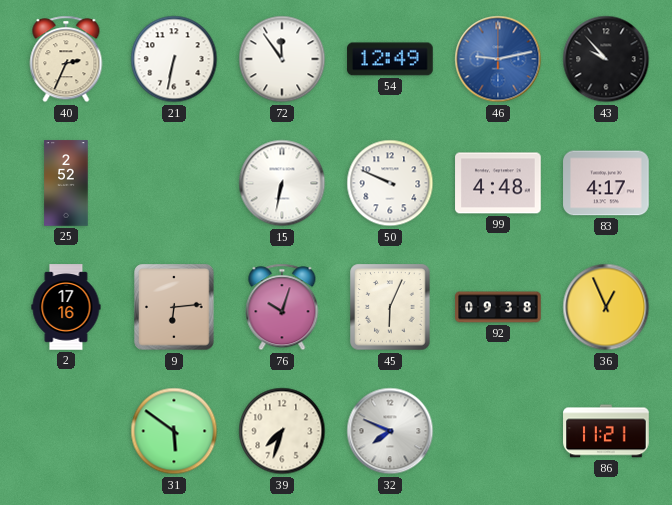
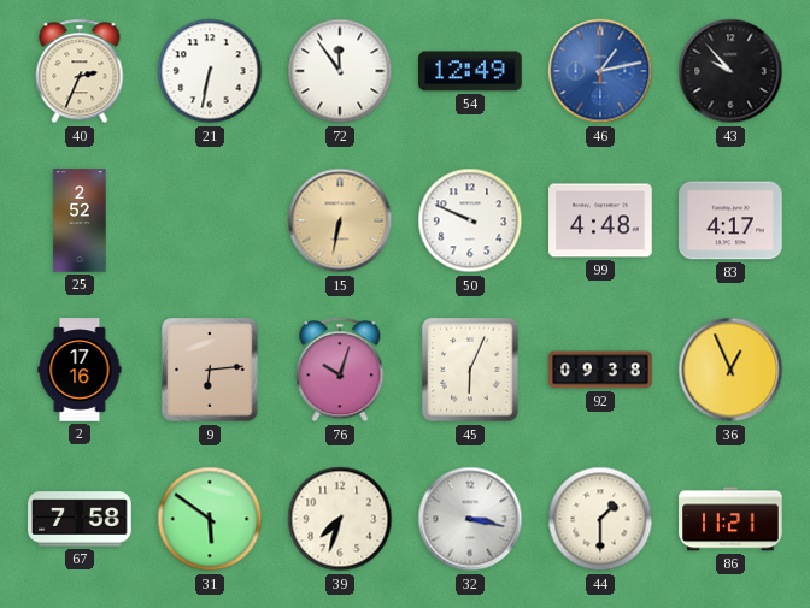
46: 9:13 -> 1:13
15 dial: white -> champagne
67: none -> 7:58
32: 7:49 -> 3:17
44: none -> 1:30
